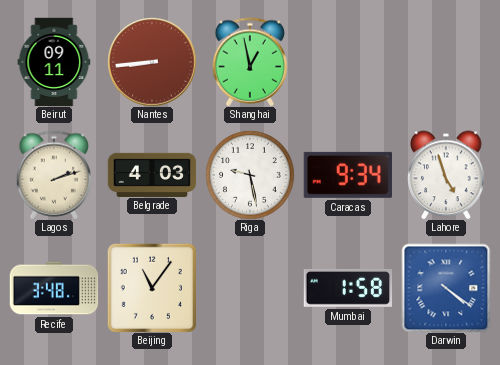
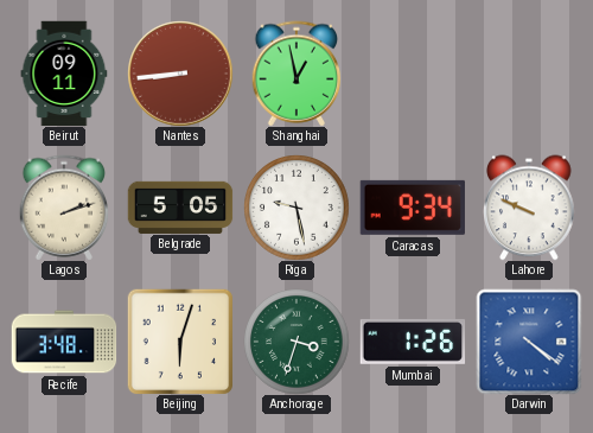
Belgrade: 4:03 -> 5:05
Lahore: 4:57 -> 9:49
Beijing: 11:06 -> 6:03
Anchorage: none -> 3:33
Mumbai: 1:58 -> 1:26
